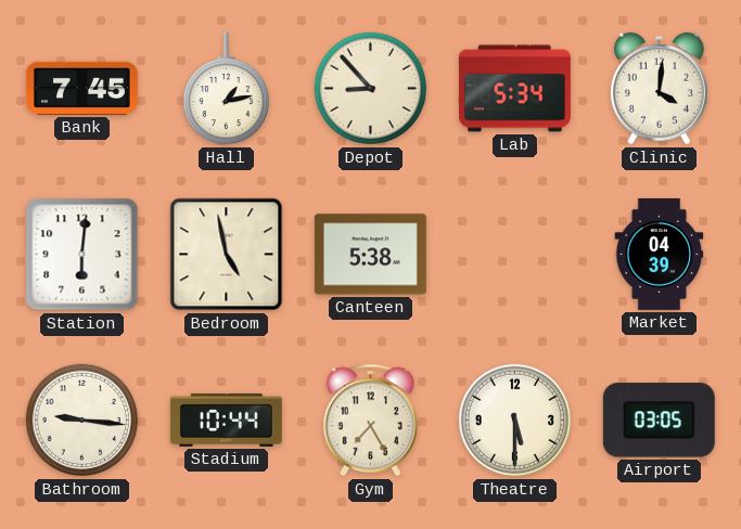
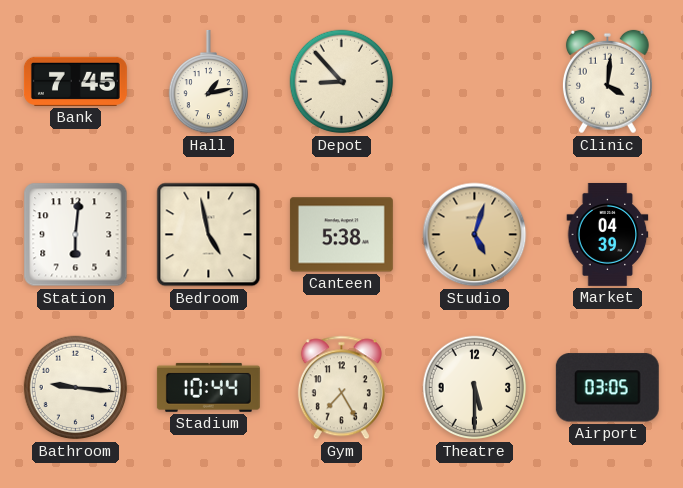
Lab: 5:34 -> none
Studio: none -> 5:03
